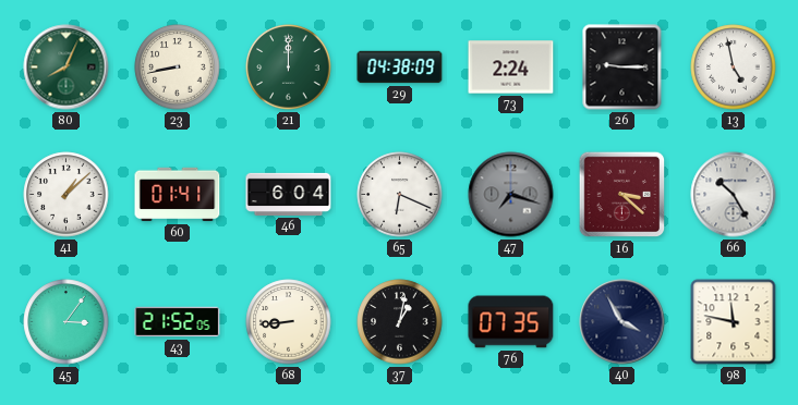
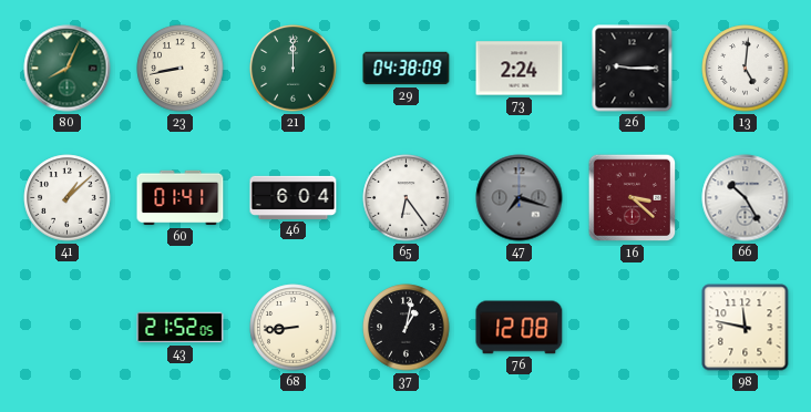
13: 4:58 -> 5:01
65: 6:19 -> 6:24
45: 3:06 -> none
76: 07:35 -> 12:08
40: 3:55 -> none
